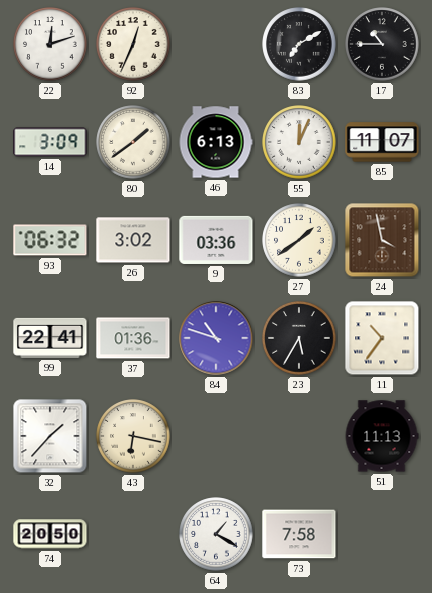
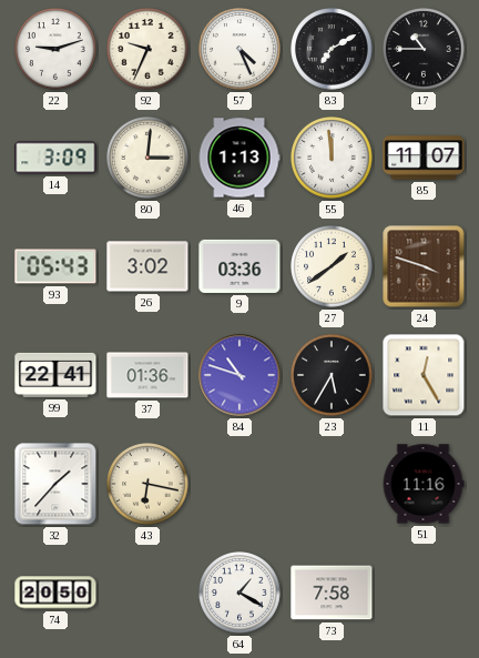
22: 12:12 -> 9:12
92: 12:34 -> 9:34
57: none -> 4:26
80: 1:39 -> 3:01
46: 6:13 -> 1:13
55: 12:04 -> 11:59
93: 06:32 -> 05:43
24: 3:58 -> 3:48
11: 10:36 -> 12:25
51: 11:13 -> 11:16
